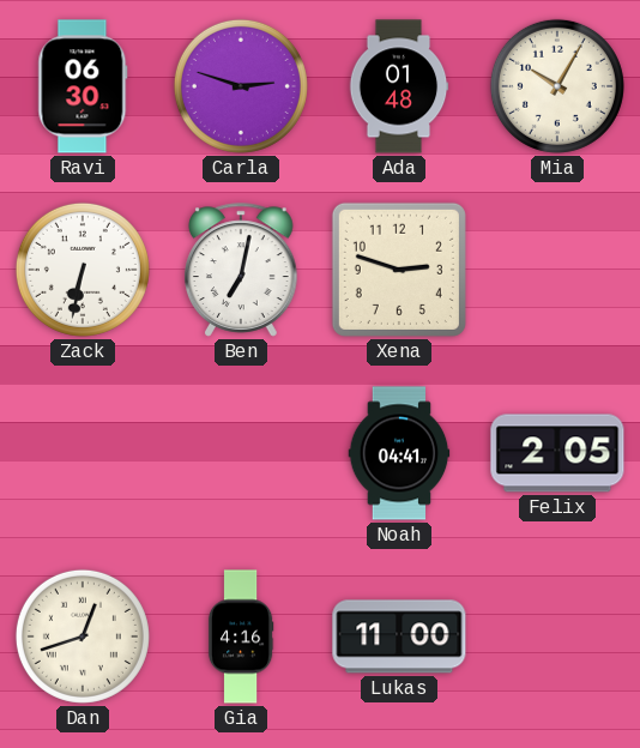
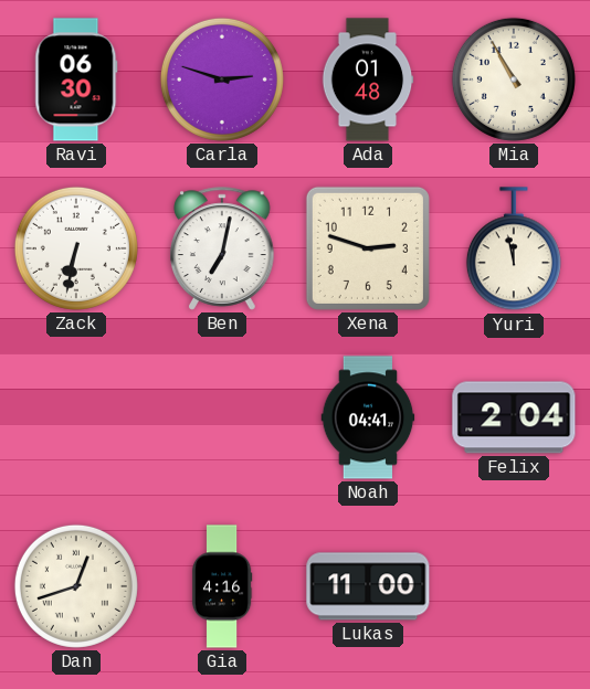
Mia: 10:05 -> 10:55
Yuri: none -> 11:58
Felix: 2:05 -> 2:04
